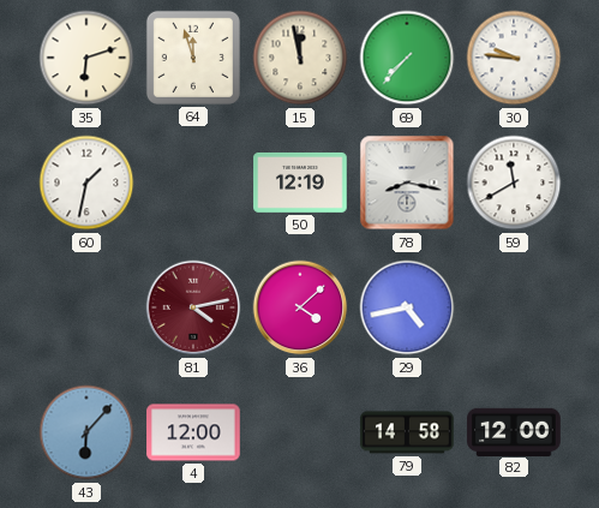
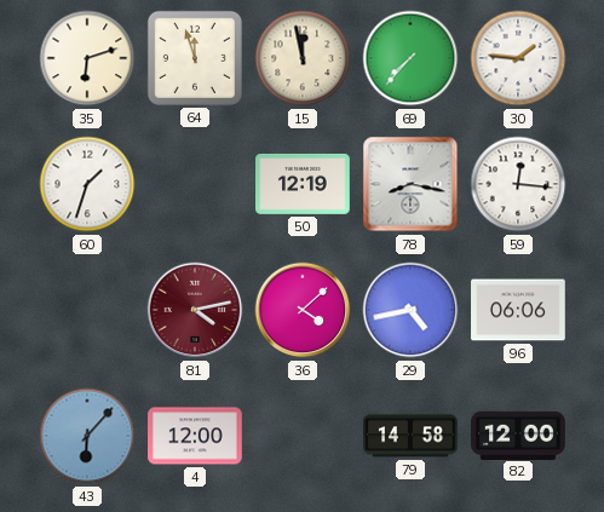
30: 9:46 -> 1:46
60: 1:32 -> 1:33
59: 11:40 -> 12:16
96: none -> 06:06
